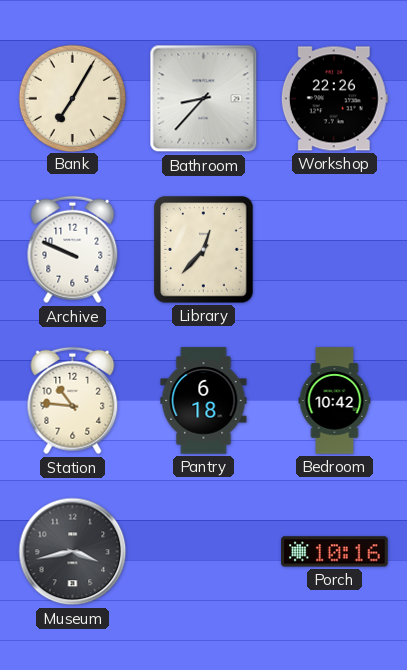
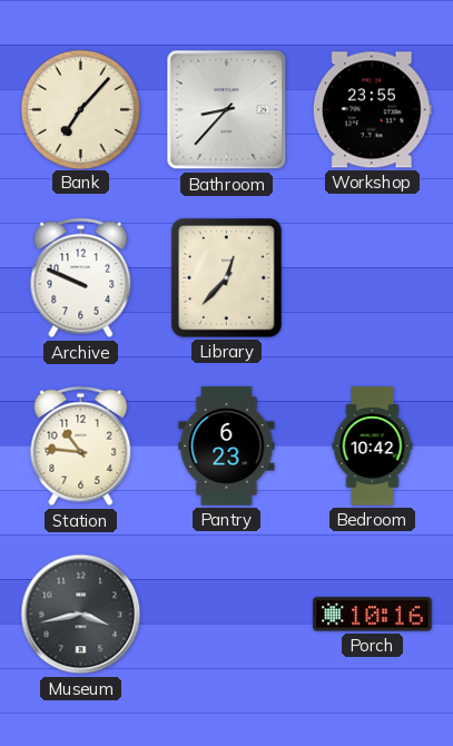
Bank: 7:05 -> 7:07
Workshop: 22:26 -> 23:55
Pantry: 6:18 -> 6:23
